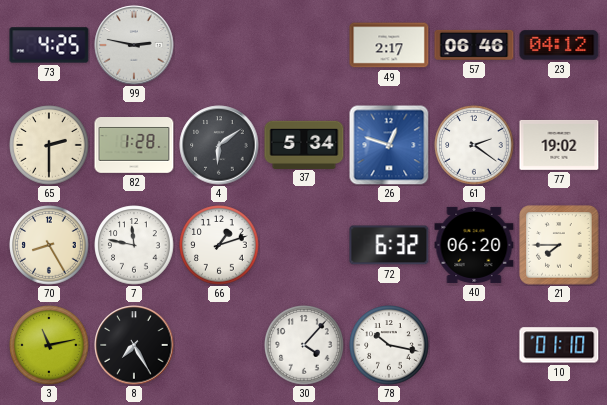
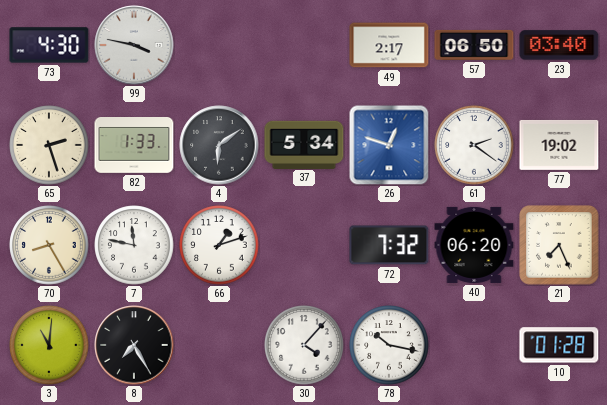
73: 4:25 -> 4:30
99: 2:47 -> 3:47
57: 06:46 -> 06:50
23: 04:12 -> 03:40
65: 2:30 -> 2:27
82: 1:28 -> 1:33
72: 6:32 -> 7:32
21: 7:45 -> 7:26
3: 11:13 -> 11:01
10: 01:10 -> 01:28
